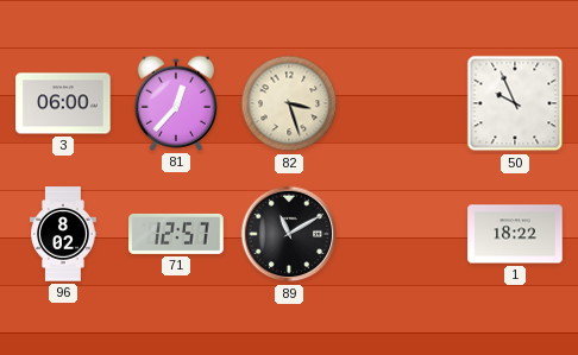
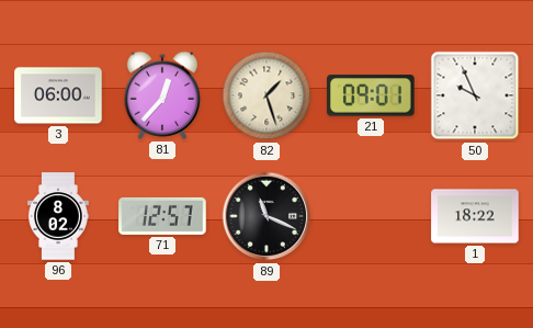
82: 3:27 -> 1:27
21: none -> 09:01
89: 11:10 -> 11:19
